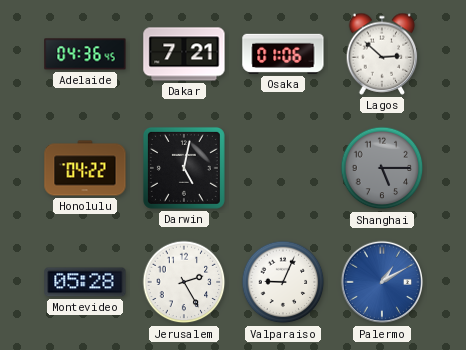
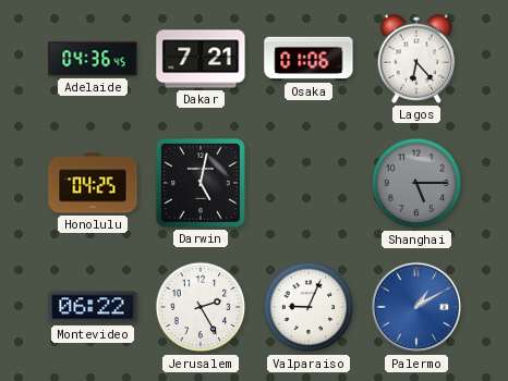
Lagos: 2:52 -> 6:23
Honolulu: 04:22 -> 04:25
Montevideo: 05:28 -> 06:22
